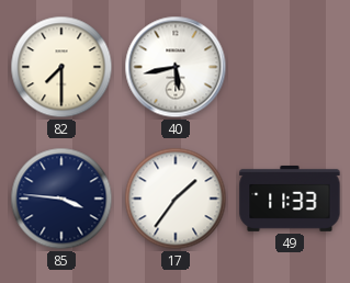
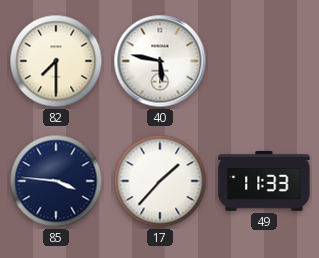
40: 5:43 -> 5:47
17: 1:36 -> 1:37
